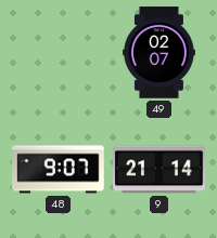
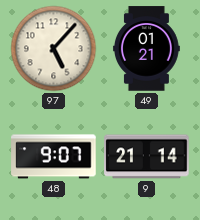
97: none -> 5:07
49: 02:07 -> 01:21
